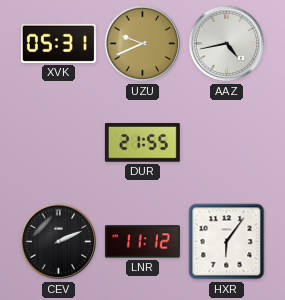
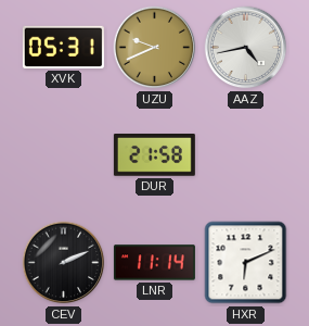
DUR: 21:55 -> 21:58
LNR: 11:12 -> 11:14
HXR: 6:06 -> 6:11
